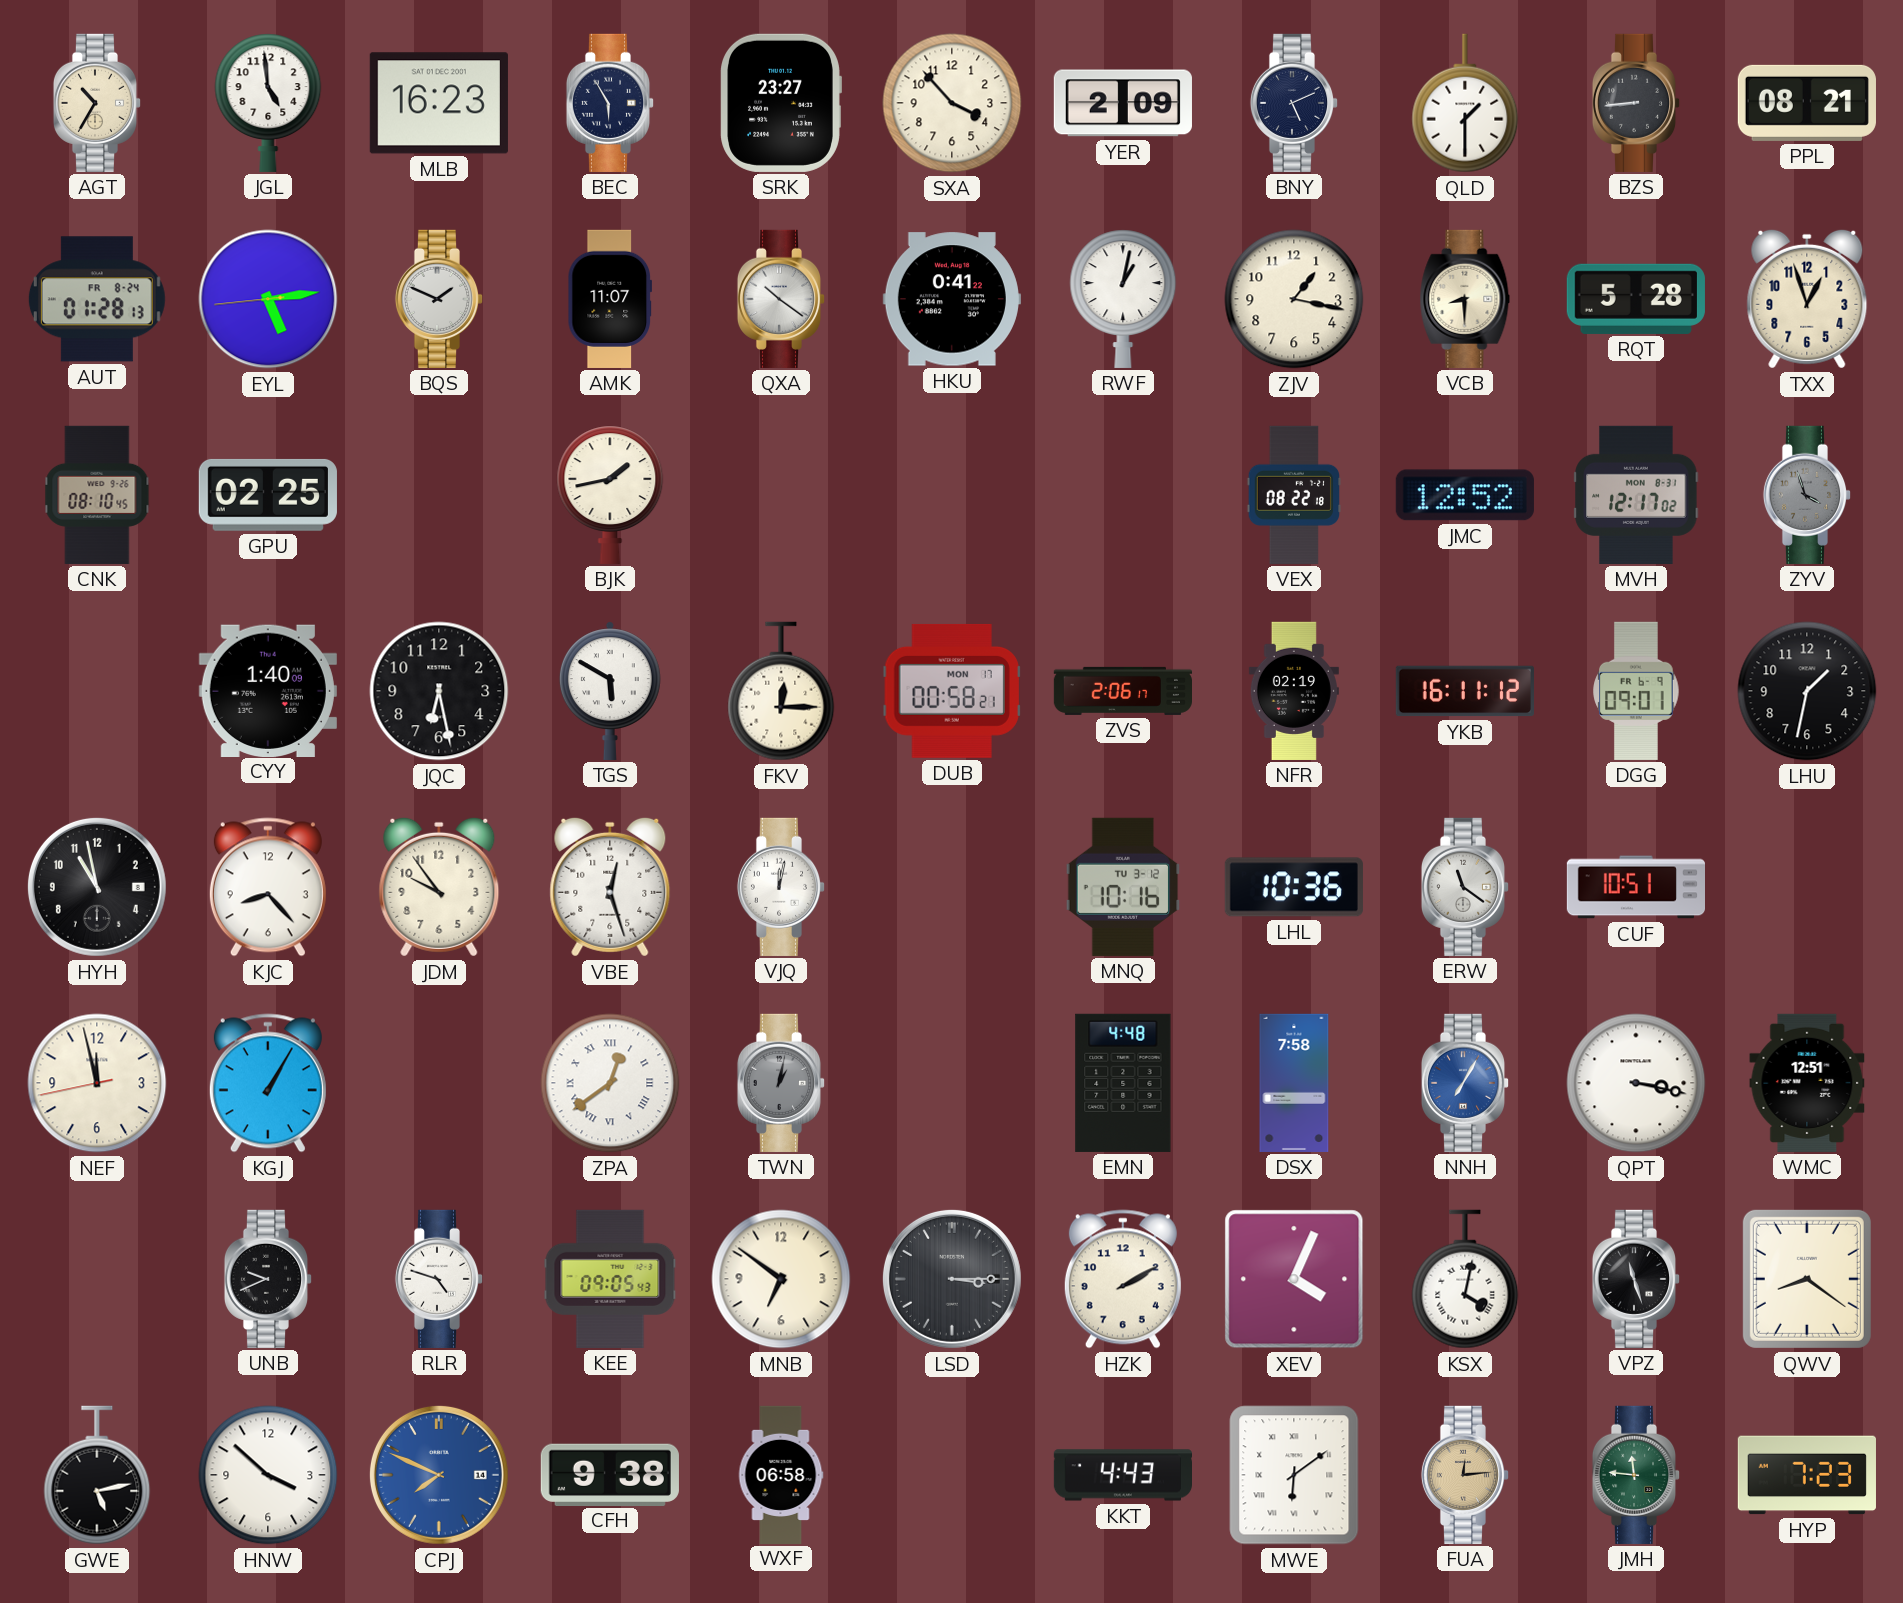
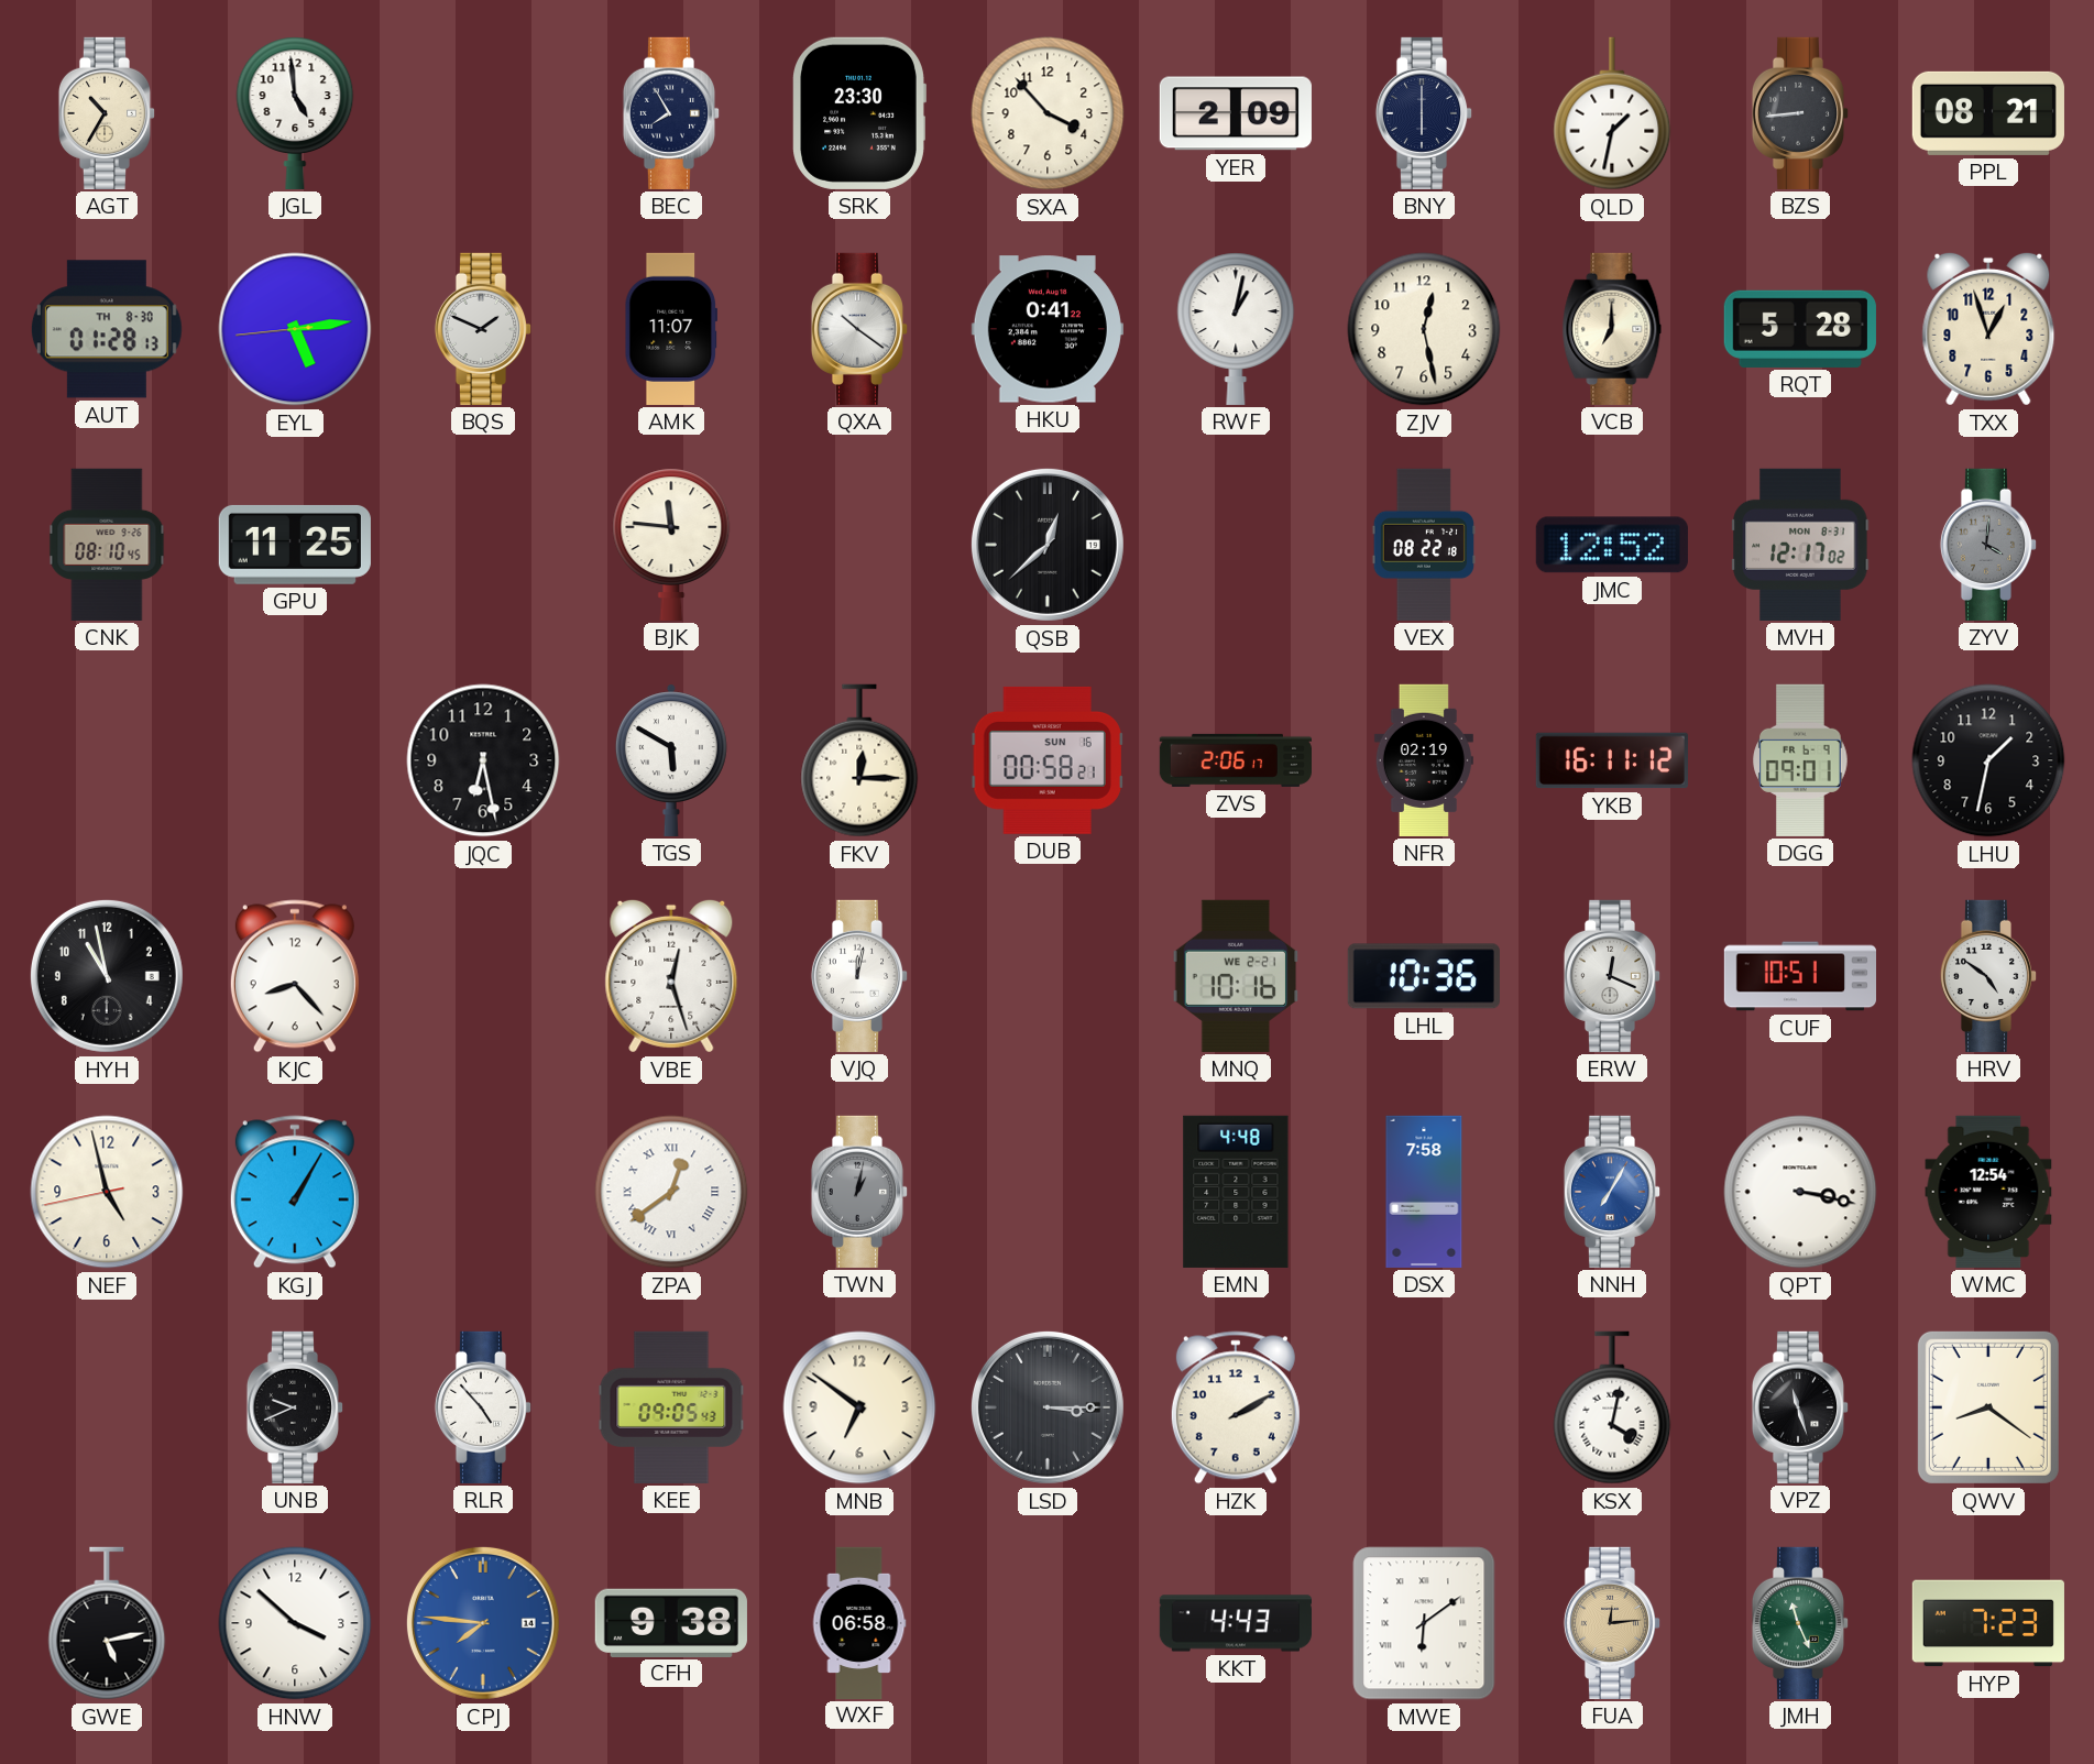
MLB: 16:23 -> none
BEC: 5:55 -> 7:55
SRK: 23:27 -> 23:30
BNY: 5:11 -> 6:00
QLD: 1:30 -> 1:32
AUT date: FR 8-24 -> TH 8-30
ZJV: 1:17 -> 12:28
VCB: 8:30 -> 7:00
GPU: 02:25 -> 11:25
BJK: 1:43 -> 11:46
QSB: none -> 12:38
ZYV: 3:57 -> 4:01
CYY: 1:40 -> none
DUB date: MON 17 -> SUN 16
JDM: 9:54 -> none
MNQ date: TU 3-12 -> WE 2-21
ERW: 11:21 -> 12:19
HRV: none -> 4:51
NEF: 11:57 -> 4:57
WMC: 12:51 -> 12:54
RLR: 4:48 -> 4:53
XEV: 4:04 -> none
CPJ: 7:49 -> 7:46
JMH: 11:46 -> 11:26
